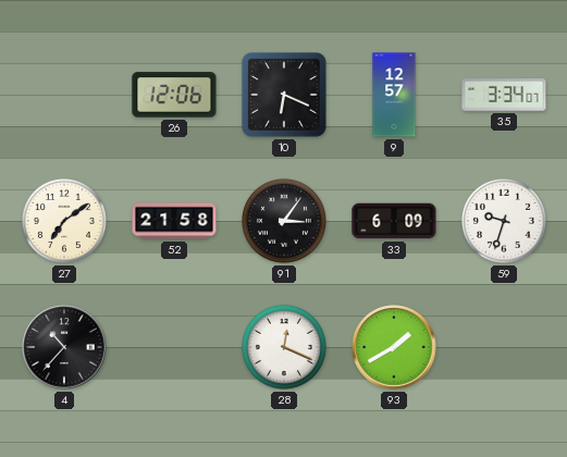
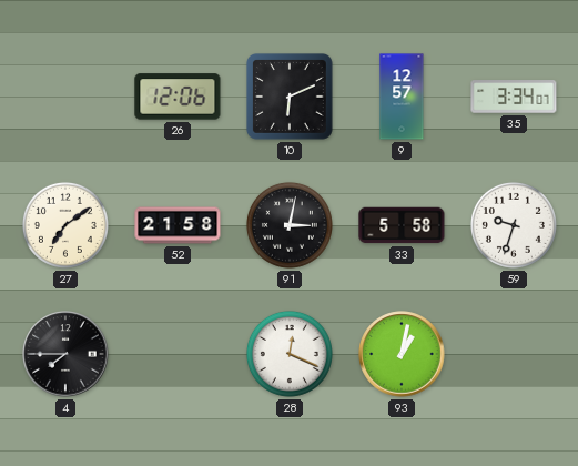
10: 6:19 -> 6:11
91: 3:06 -> 3:02
33: 6:09 -> 5:58
4: 10:37 -> 7:45
93: 1:40 -> 1:02
